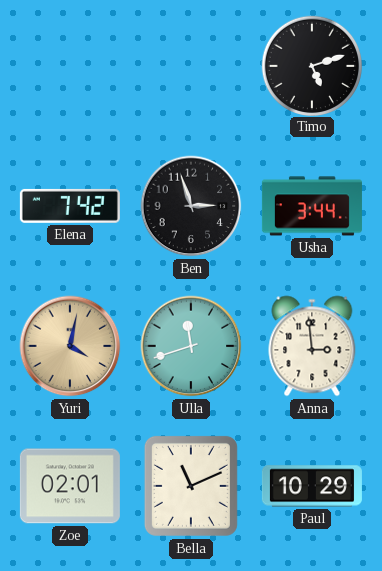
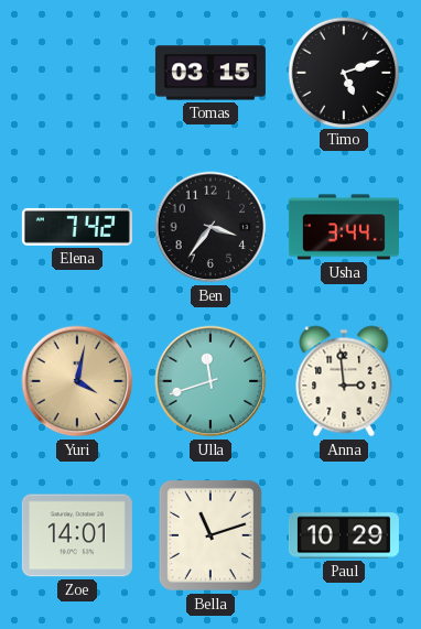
Tomas: none -> 03:15
Ben: 2:57 -> 3:36
Zoe: 02:01 -> 14:01
Bella: 11:11 -> 11:12
